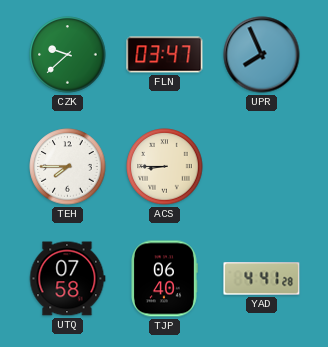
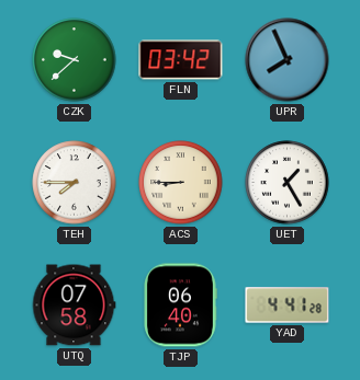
FLN: 03:47 -> 03:42
UET: none -> 1:25
